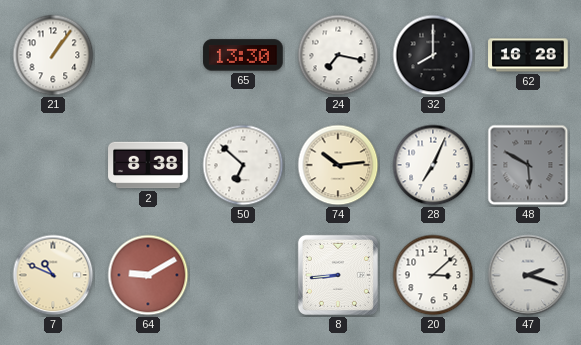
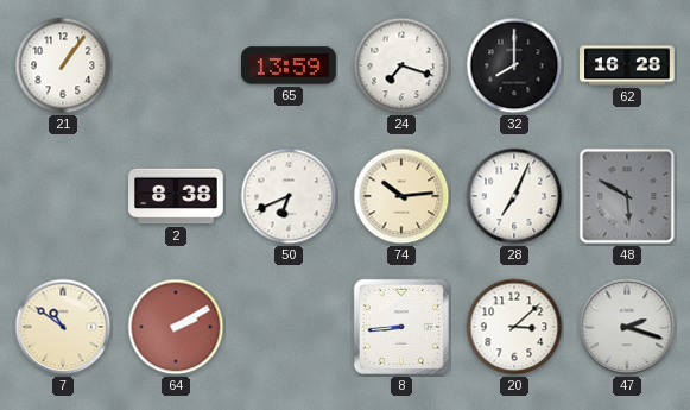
65: 13:30 -> 13:59
24: 7:17 -> 7:18
50: 6:52 -> 6:41
7: 10:49 -> 10:51
64: 9:10 -> 2:10
